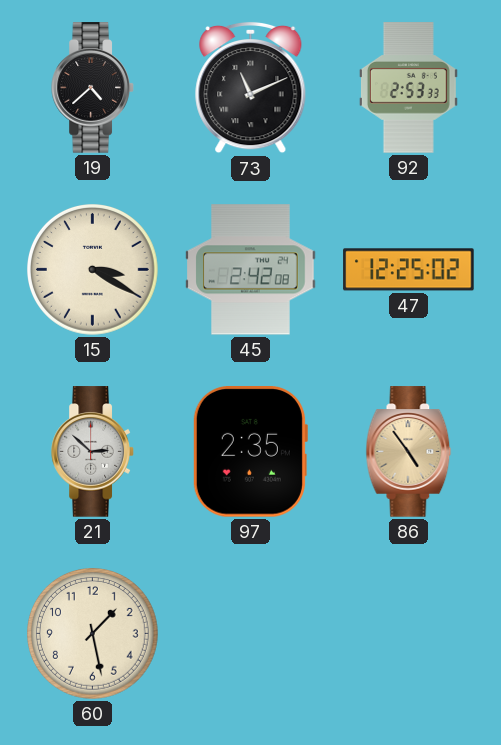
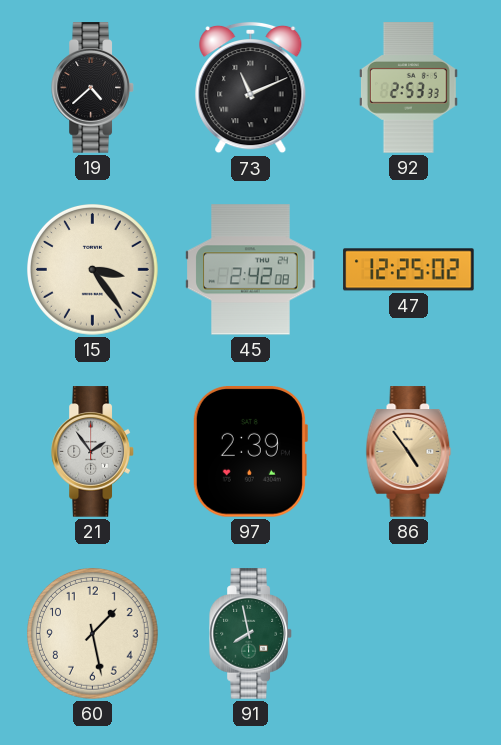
15: 3:20 -> 3:24
21: 2:52 -> 1:54
97: 2:35 -> 2:39
91: none -> 7:58
